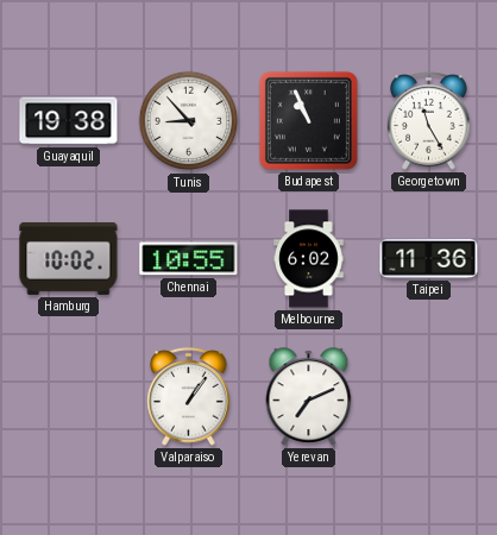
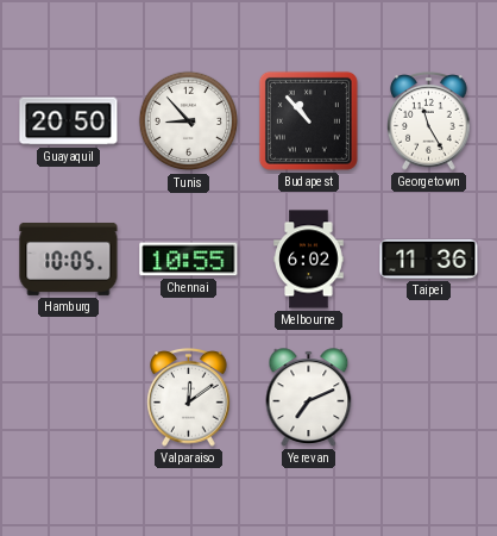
Guayaquil: 19:38 -> 20:50
Budapest: 10:56 -> 10:53
Hamburg: 10:02 -> 10:05
Valparaiso: 1:06 -> 12:09
